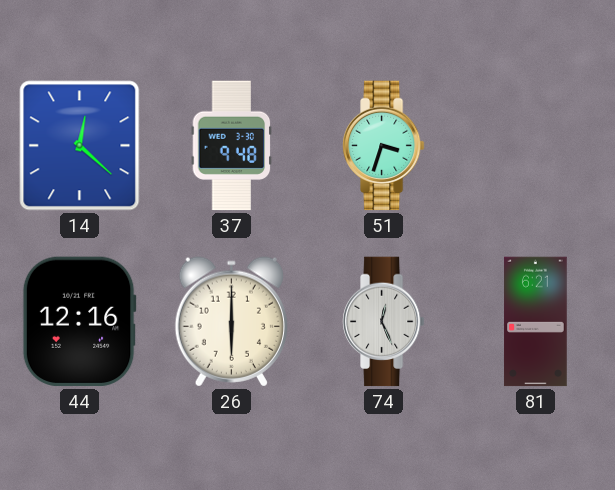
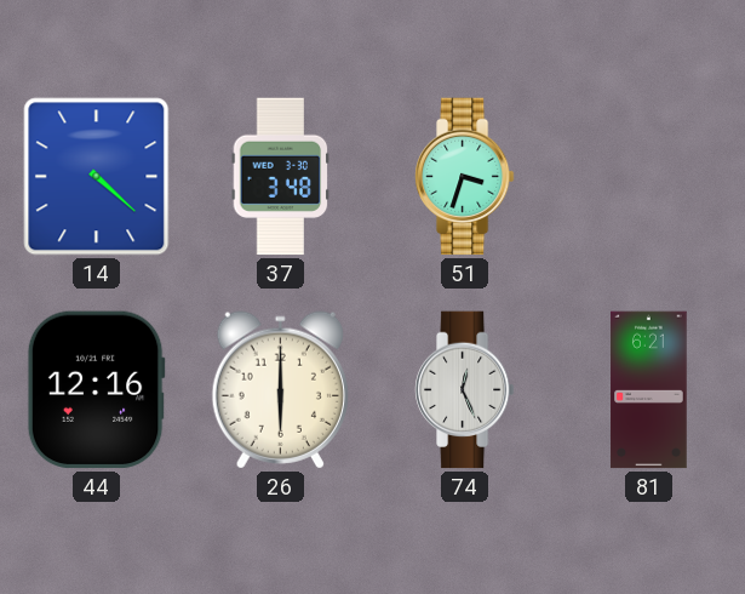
14: 12:22 -> 4:22
37: 9:48 -> 3:48
